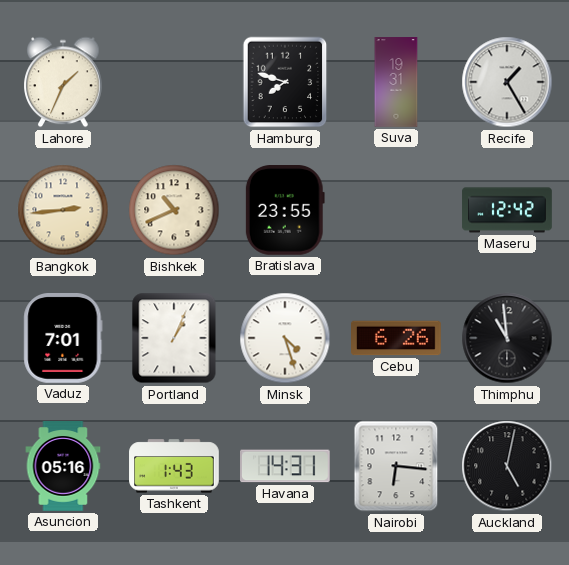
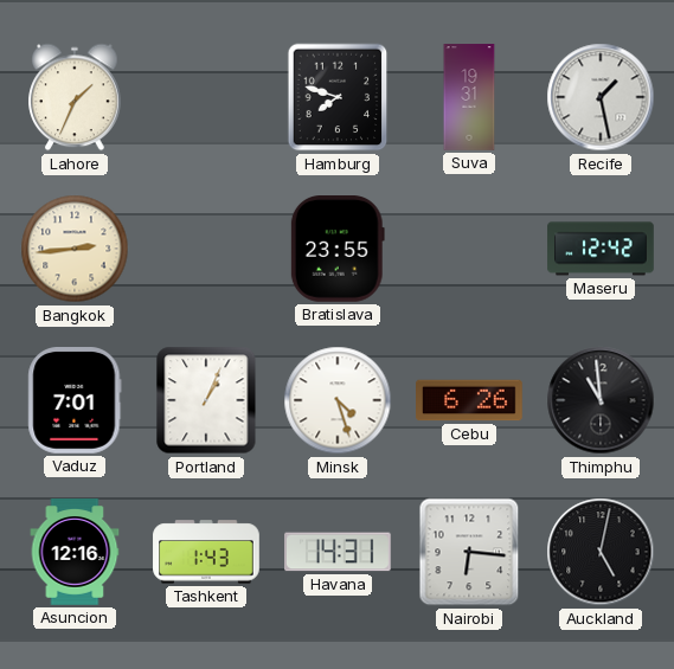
Recife: 1:25 -> 1:28
Bishkek: 10:41 -> none
Asuncion: 05:16 -> 12:16
